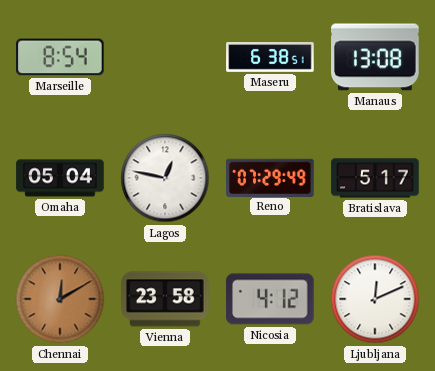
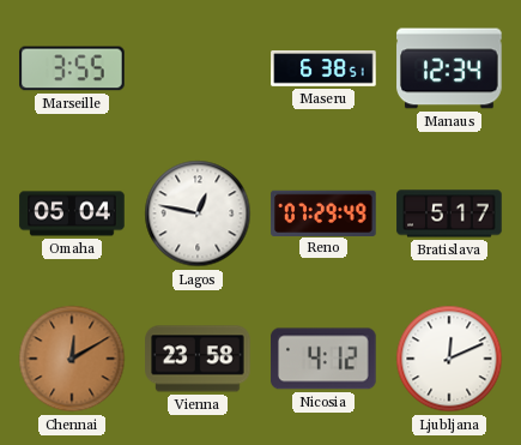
Marseille: 8:54 -> 3:55
Manaus: 13:08 -> 12:34
